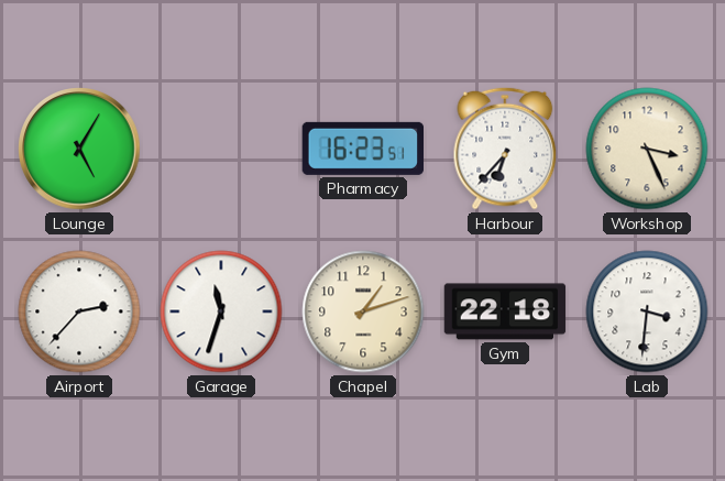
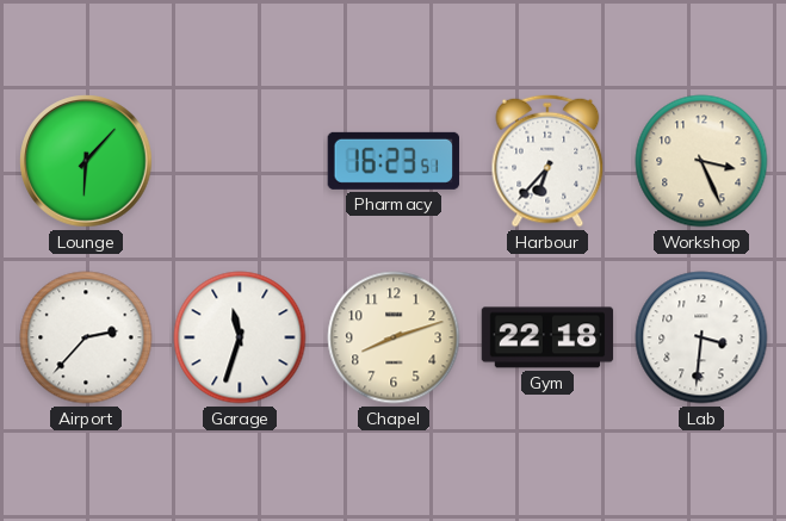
Lounge: 5:05 -> 6:07
Chapel: 1:12 -> 8:12
